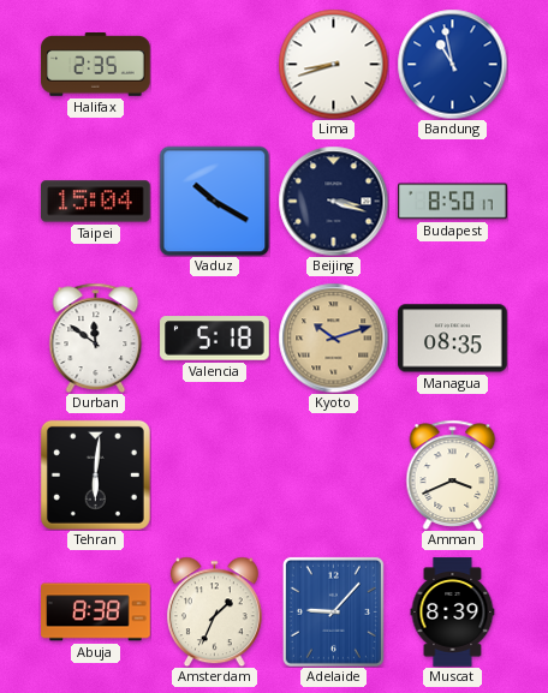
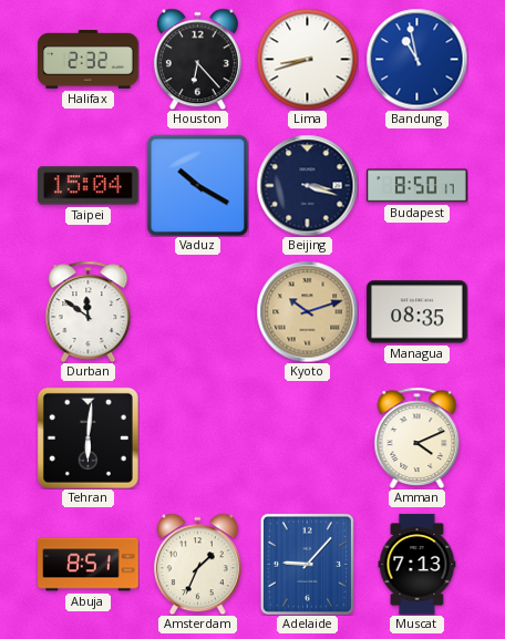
Halifax: 2:35 -> 2:32
Houston: none -> 6:23
Valencia: 5:18 -> none
Amman: 3:41 -> 4:11
Abuja: 8:38 -> 8:51
Muscat: 8:39 -> 7:13
